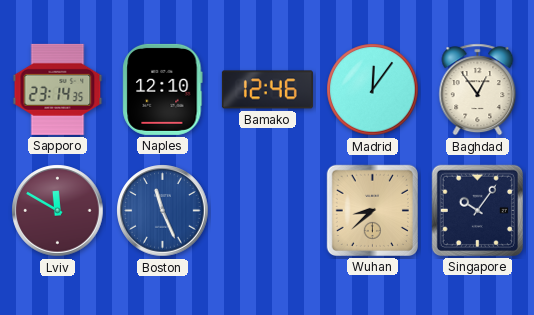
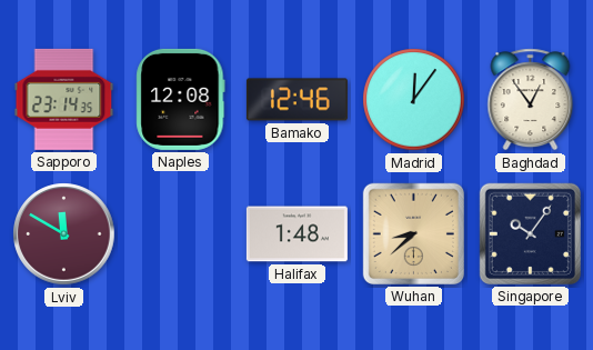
Naples: 12:10 -> 12:08
Boston: 11:26 -> none
Halifax: none -> 1:48
